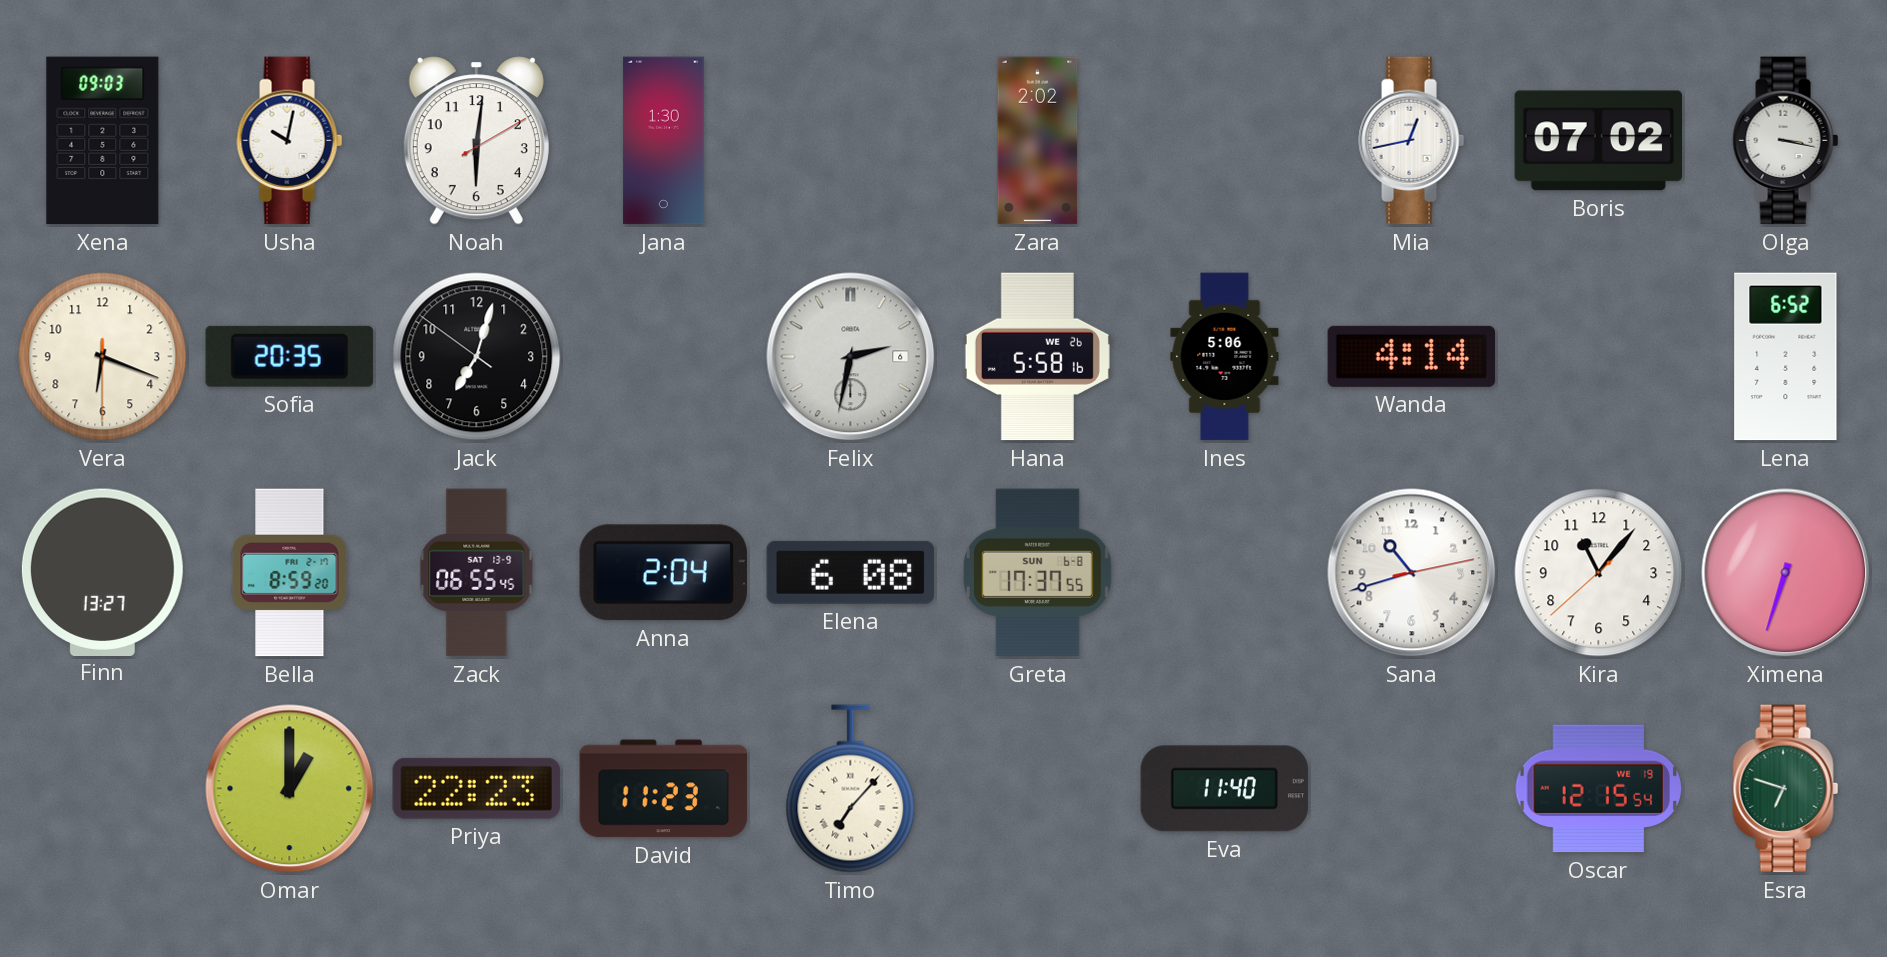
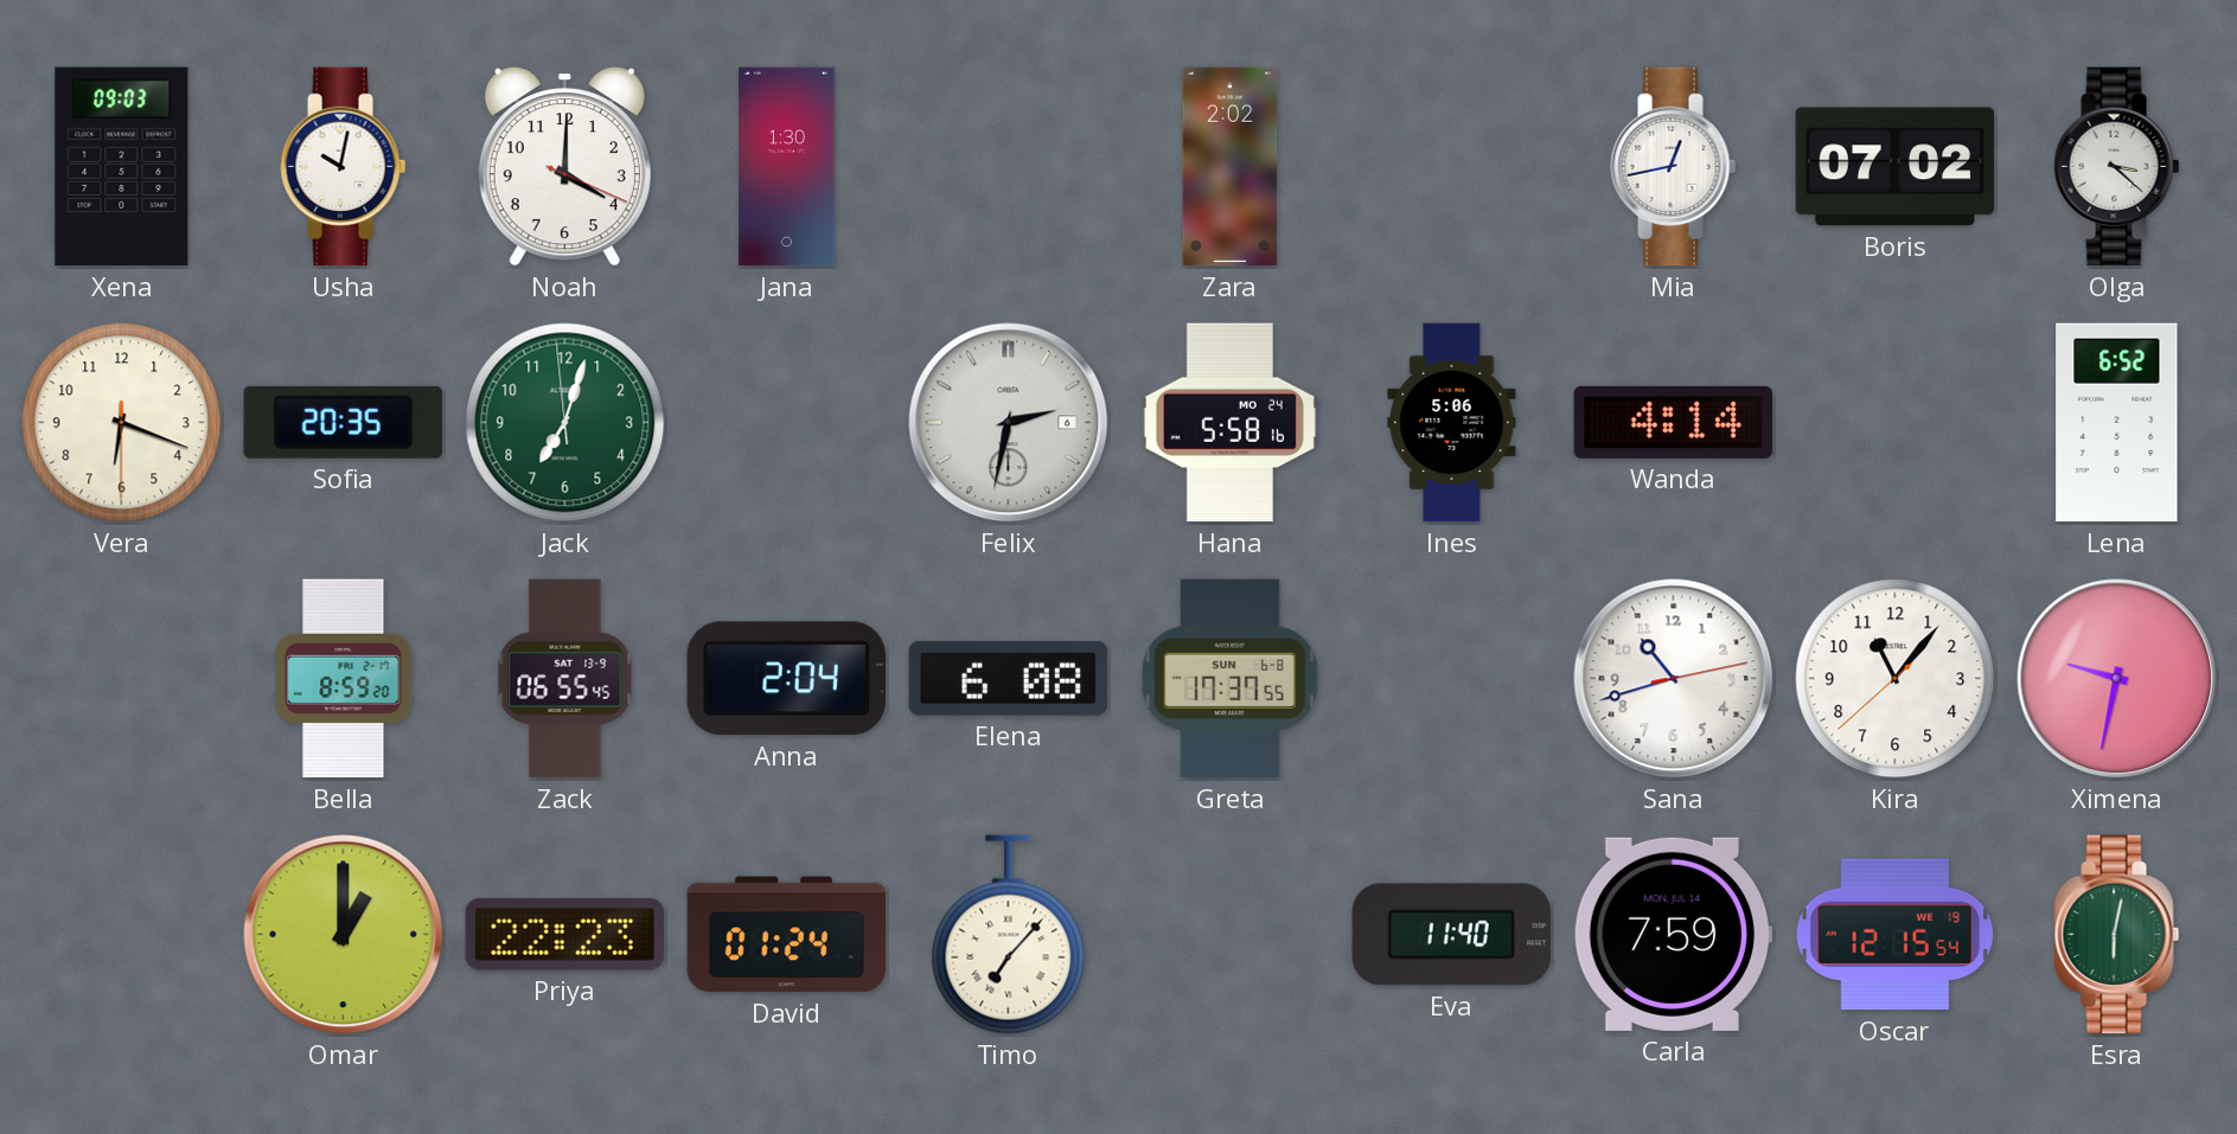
Noah: 6:01 -> 4:00
Olga: 3:17 -> 3:22
Jack: 7:02:51 -> 7:02:59
Jack dial: black -> green
Hana date: WE 26 -> MO 24
Finn: 13:27 -> none
Ximena: 6:33 -> 9:32
David: 11:23 -> 01:24
Carla: none -> 7:59
Esra: 6:48 -> 6:02
